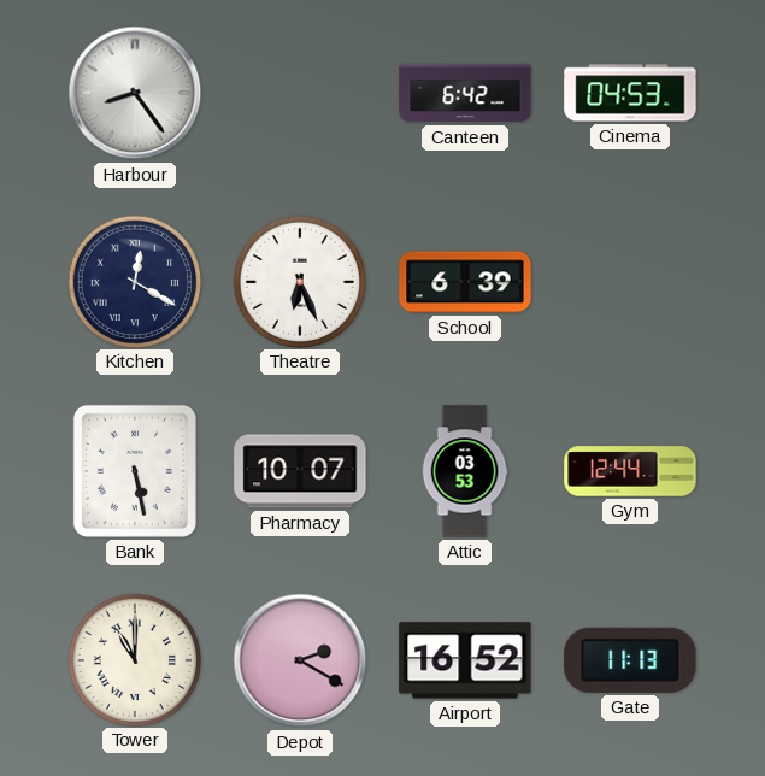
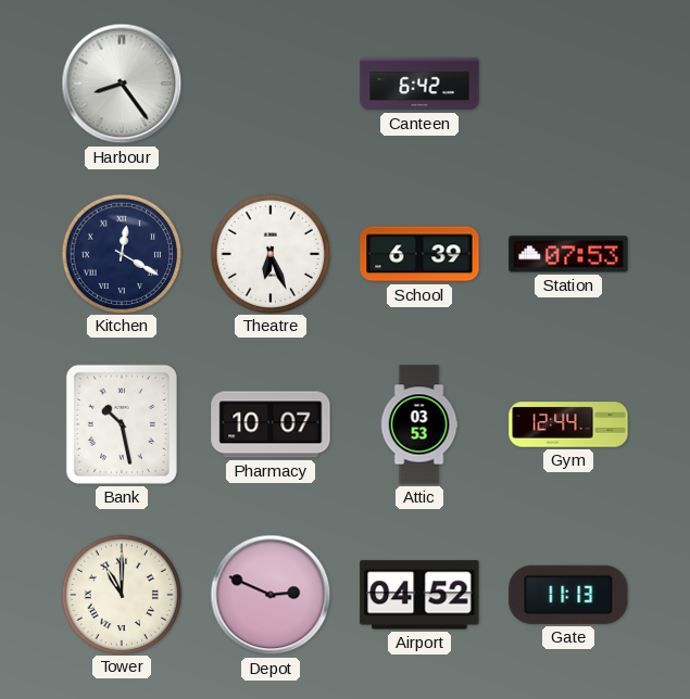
Cinema: 04:53 -> none
Station: none -> 07:53
Bank: 5:28 -> 10:28
Depot: 2:20 -> 2:49
Airport: 16:52 -> 04:52
